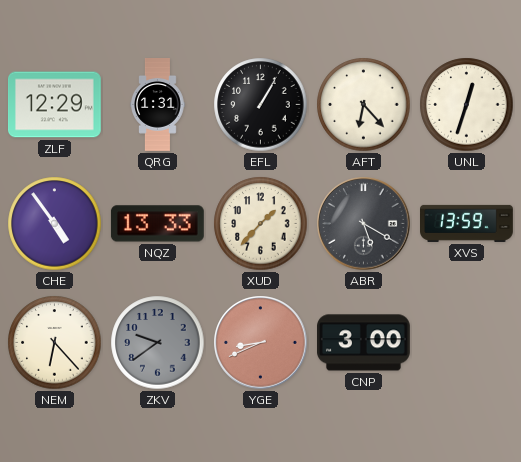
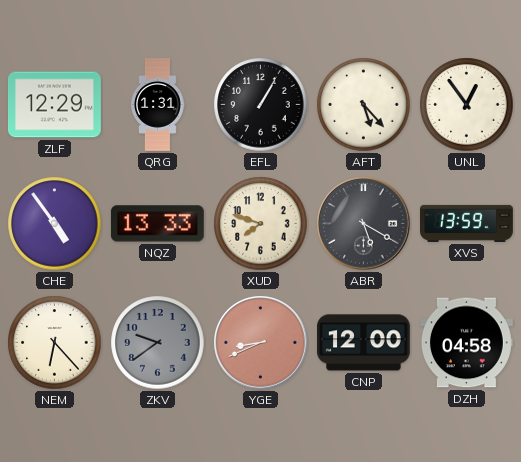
AFT: 6:23 -> 5:23
UNL: 12:33 -> 12:54
XUD: 1:37 -> 7:48
CNP: 3:00 -> 12:00
DZH: none -> 04:58
